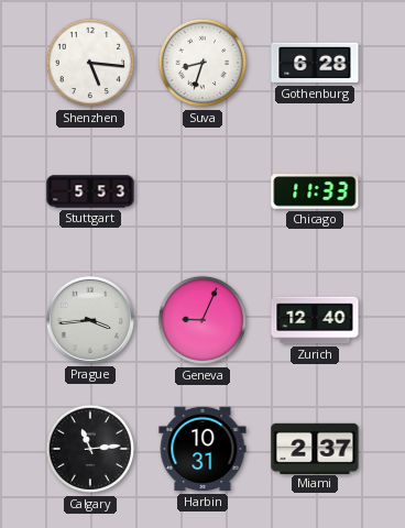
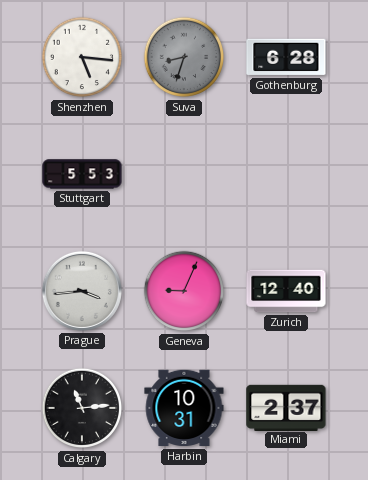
Suva dial: white -> grey
Chicago: 11:33 -> none
